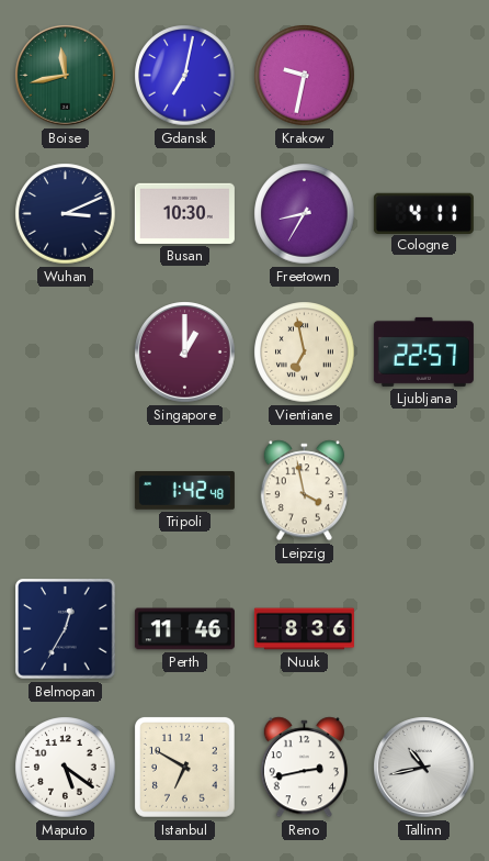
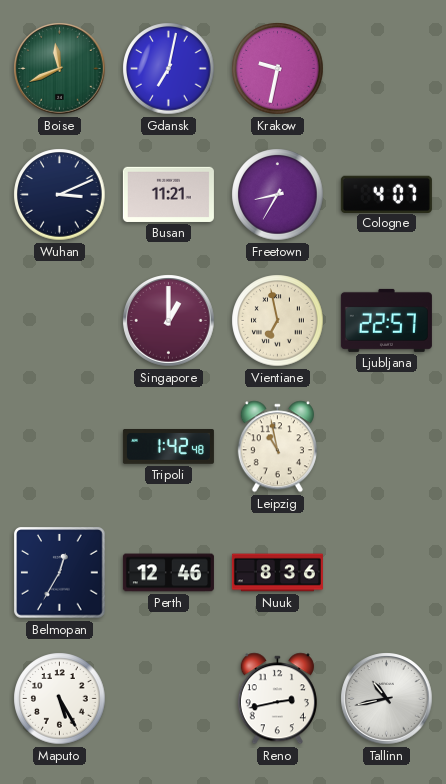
Boise: 11:43 -> 11:41
Busan: 10:30 -> 11:21
Cologne: 4:11 -> 4:07
Leipzig: 3:58 -> 10:58
Perth: 11:46 -> 12:46
Maputo: 5:21 -> 5:25
Istanbul: 6:50 -> none
